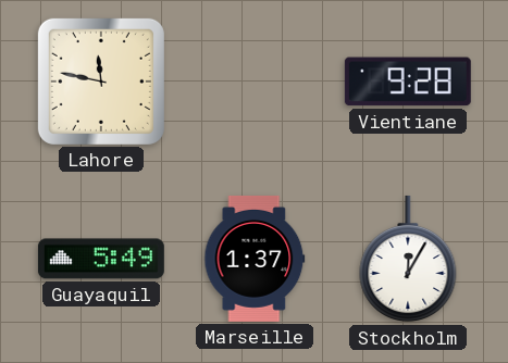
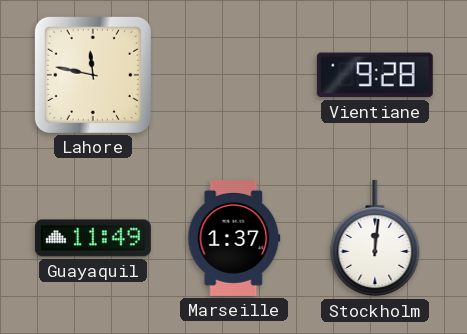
Guayaquil: 5:49 -> 11:49
Stockholm: 12:05 -> 12:01
